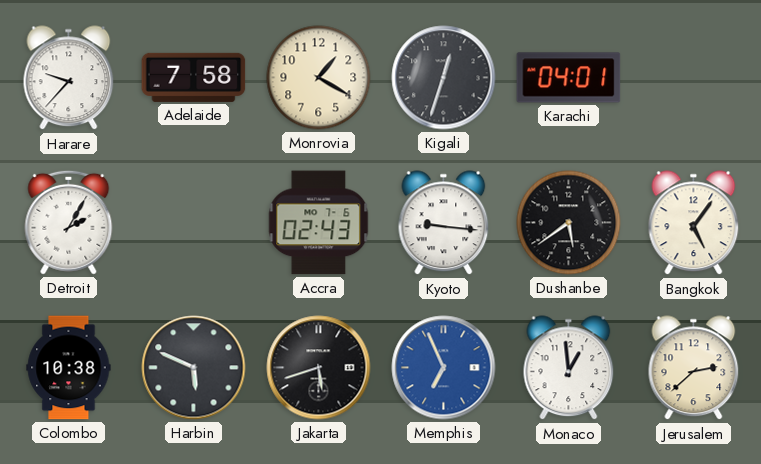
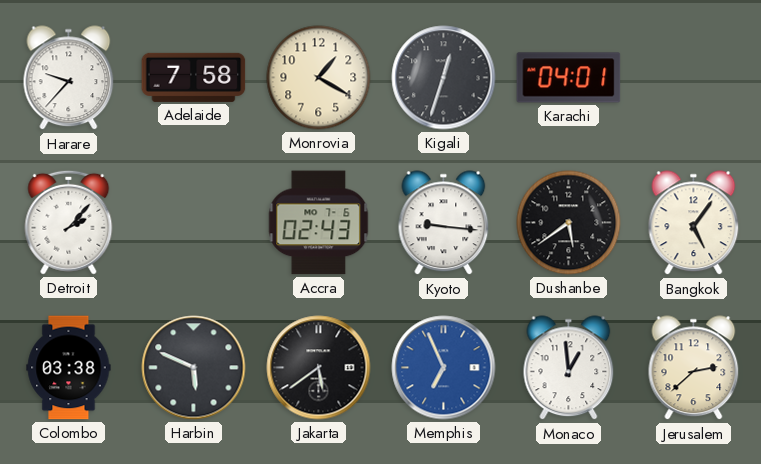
Detroit: 2:05 -> 2:07
Colombo: 10:38 -> 03:38
Jakarta: 5:42 -> 5:39
